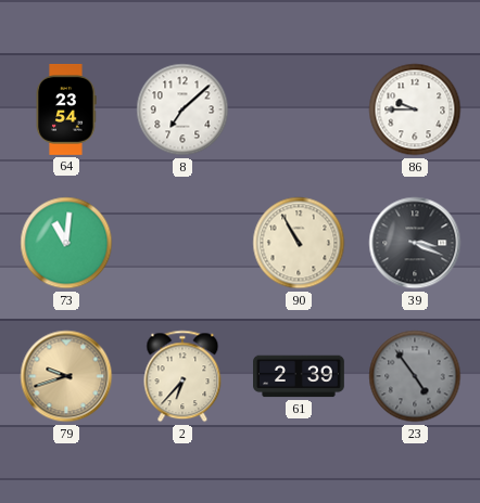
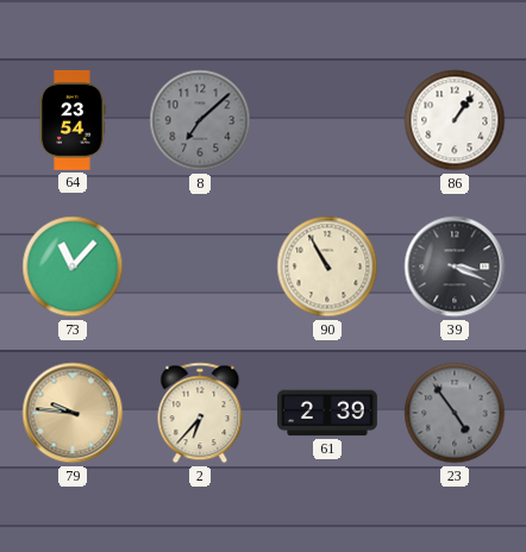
8 dial: white -> grey
86: 9:45 -> 1:06
73: 11:01 -> 11:07
79: 9:42 -> 9:46
